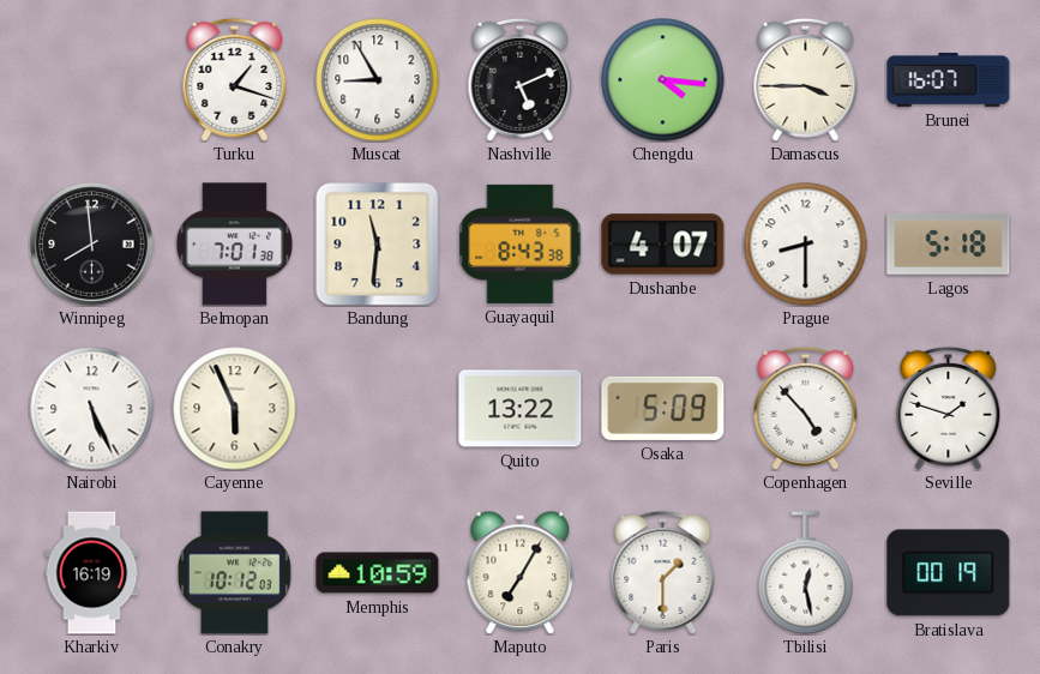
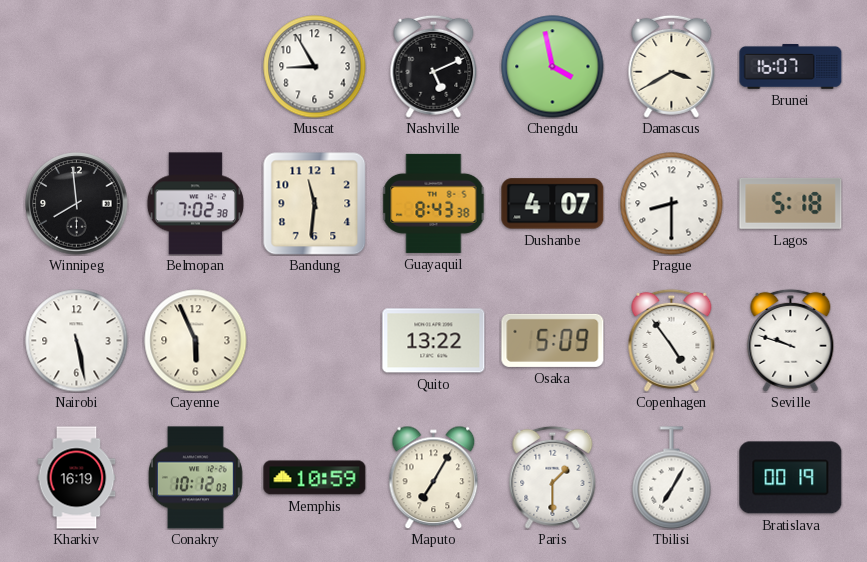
Turku: 1:18 -> none
Chengdu: 4:16 -> 3:58
Damascus: 3:45 -> 3:40
Belmopan: 7:01 -> 7:02
Nairobi: 5:26 -> 5:28
Copenhagen: 4:53 -> 4:54
Seville: 1:48 -> 9:48
Tbilisi: 12:28 -> 7:05
